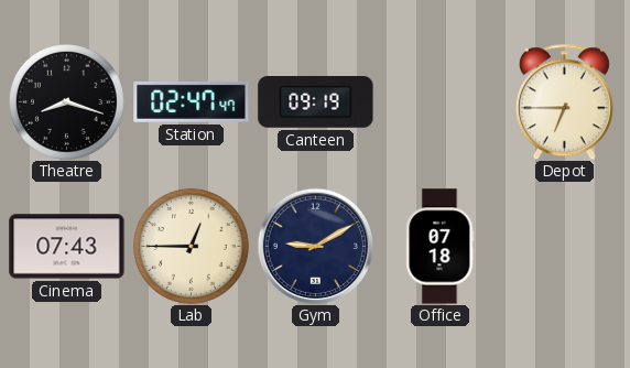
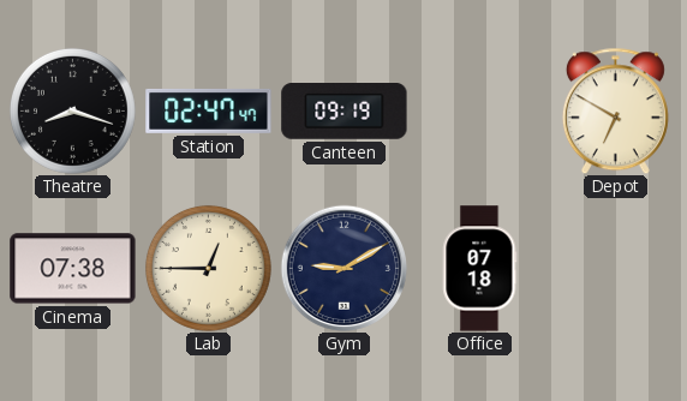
Depot: 6:45 -> 6:50
Cinema: 07:43 -> 07:38
